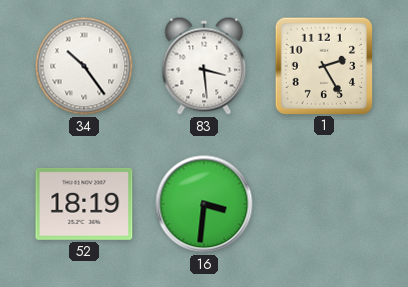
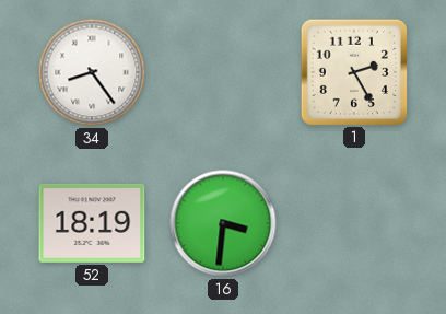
34: 10:24 -> 8:24
83: 3:29 -> none
